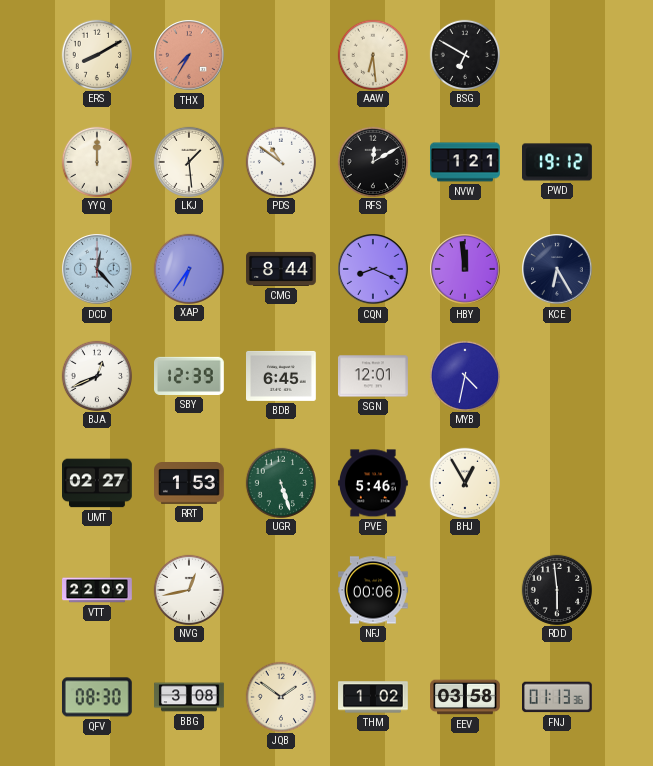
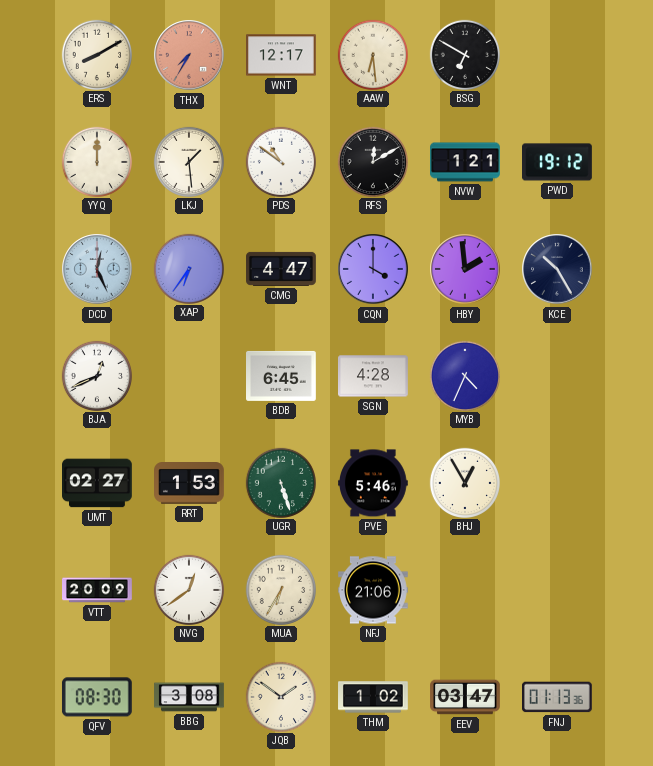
WNT: none -> 12:17
DCD: 12:23 -> 12:26
CMG: 8:44 -> 4:47
CQN: 8:19 -> 4:00
HBY: 11:59 -> 1:59
KCE: 6:25 -> 10:25
SBY: 12:39 -> none
SGN: 12:01 -> 4:28
MYB: 4:32 -> 4:34
VTT: 22:09 -> 20:09
NVG: 12:43 -> 12:39
MUA: none -> 6:35
NFJ: 00:06 -> 21:06
RDD: 5:59 -> none
EEV: 03:58 -> 03:47
